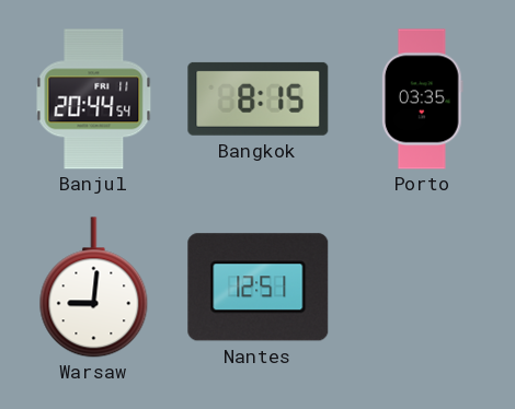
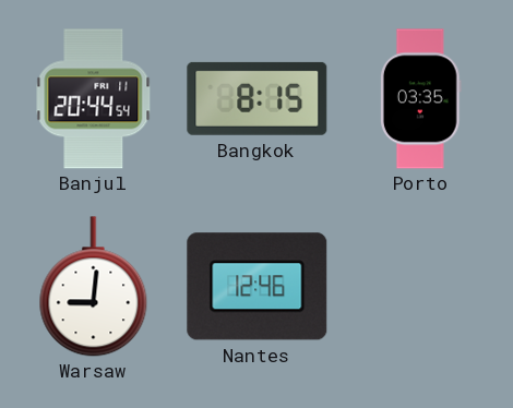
Nantes: 12:51 -> 12:46
